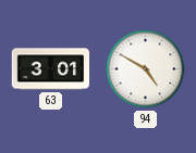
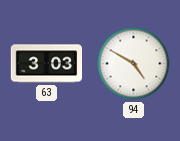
63: 3:01 -> 3:03
